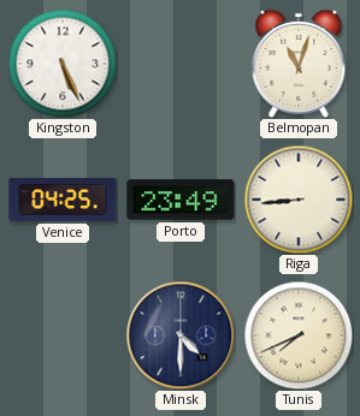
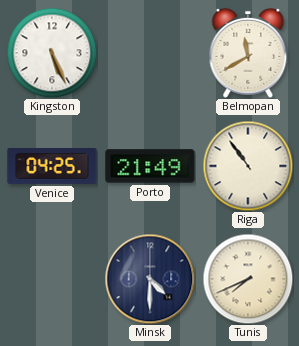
Belmopan: 11:03 -> 11:40
Porto: 23:49 -> 21:49
Riga: 8:44 -> 10:54
